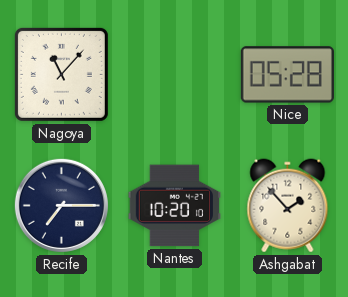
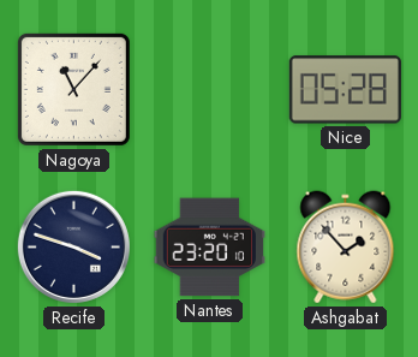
Recife: 7:15 -> 3:48
Nantes: 10:20 -> 23:20
